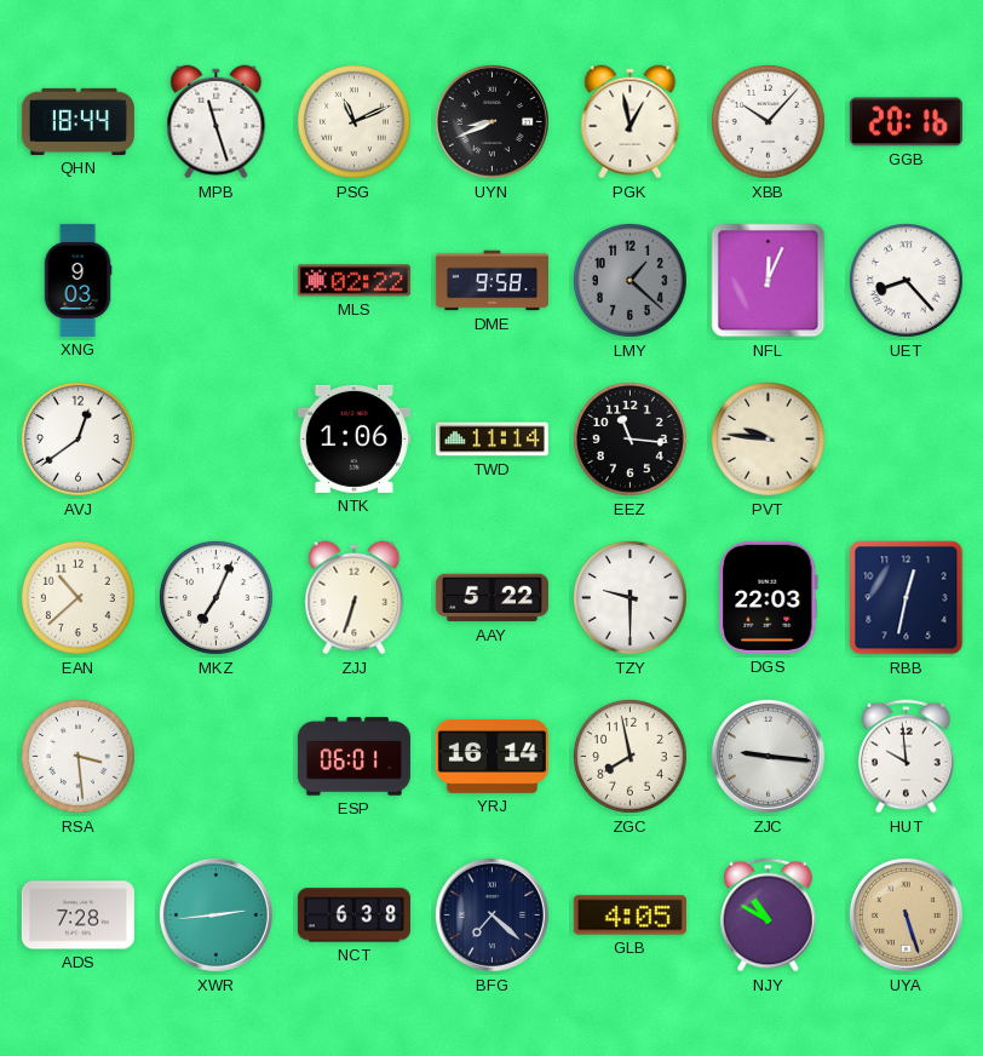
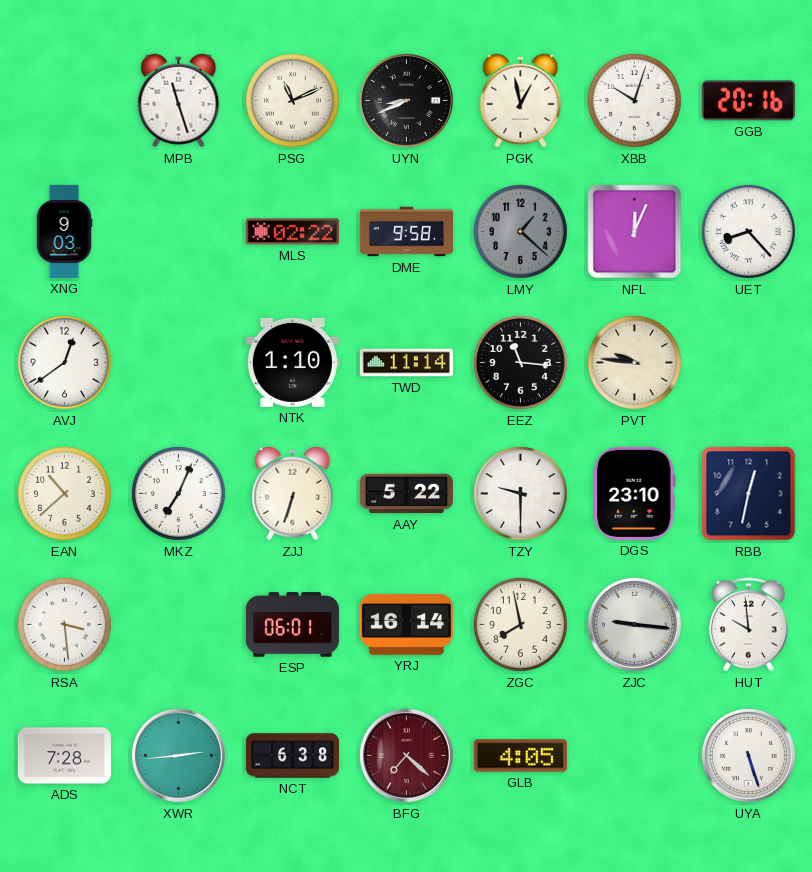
QHN: 18:44 -> none
XBB: 10:07 -> 10:03
NTK: 1:06 -> 1:10
DGS: 22:03 -> 23:10
BFG dial: navy -> burgundy
NJY: 10:50 -> none
UYA dial: champagne -> white
